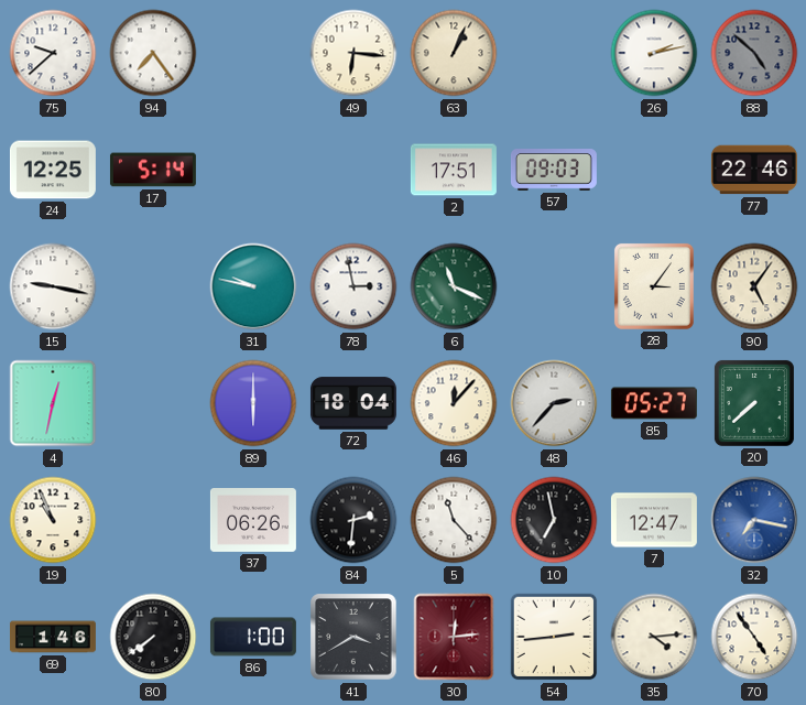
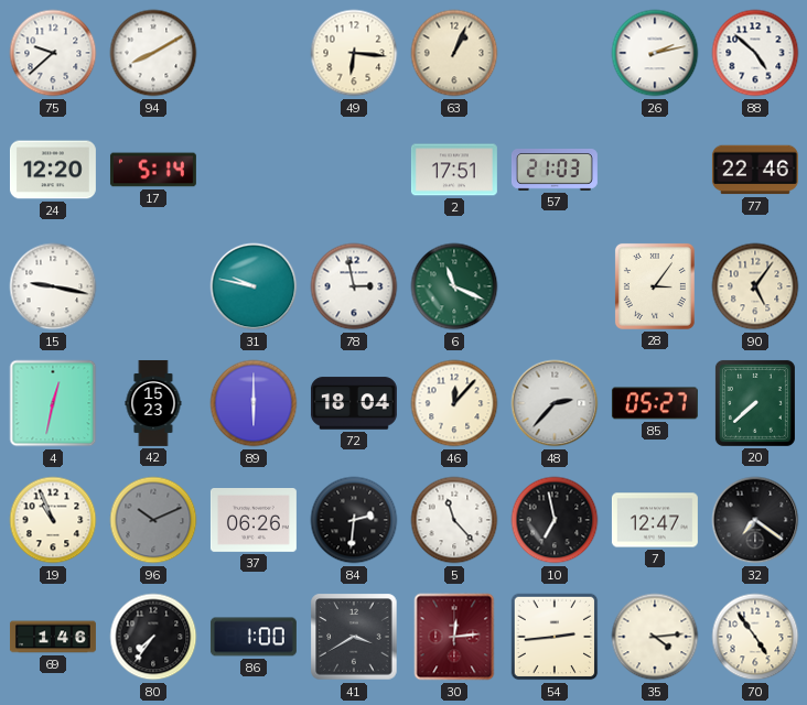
94: 7:24 -> 8:10
88 dial: grey -> white
24: 12:25 -> 12:20
57: 09:03 -> 21:03
42: none -> 15:23
96: none -> 10:11
32: 7:17 -> 7:21
32 dial: blue -> black
80: 7:39 -> 7:36
